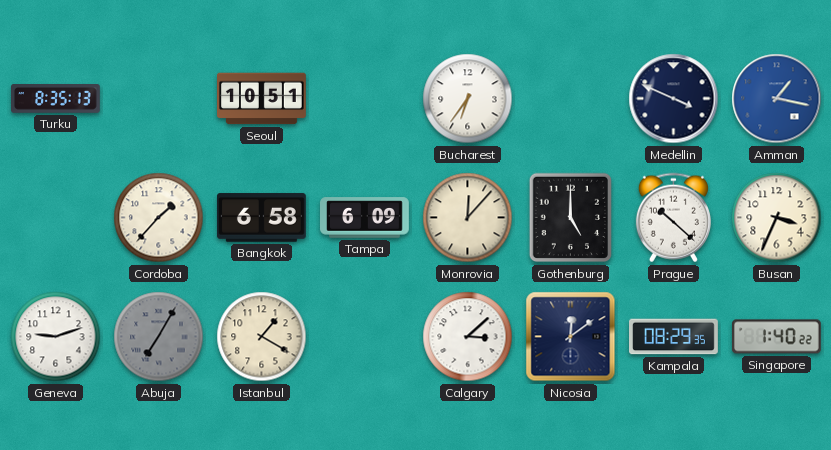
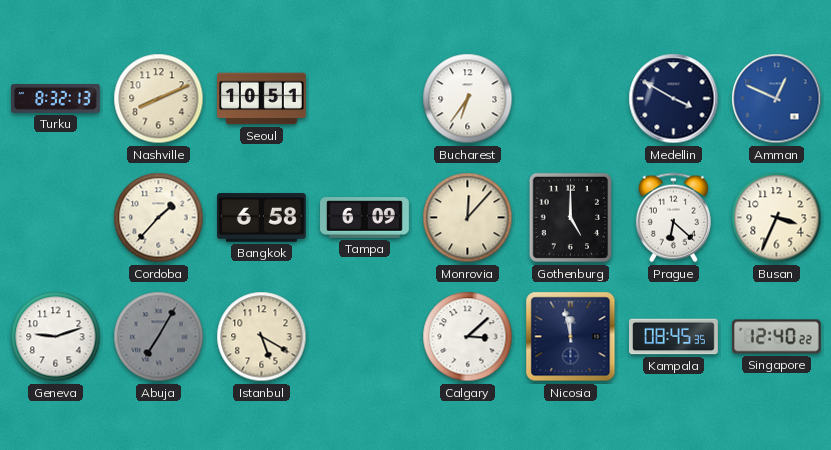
Turku: 8:35 -> 8:32
Nashville: none -> 8:11
Medellin: 3:49 -> 3:50
Amman: 1:17 -> 12:49
Prague: 10:22 -> 6:22
Istanbul: 1:20 -> 5:20
Nicosia: 12:09 -> 11:58
Kampala: 08:29 -> 08:45
Singapore: 1:40 -> 12:40
